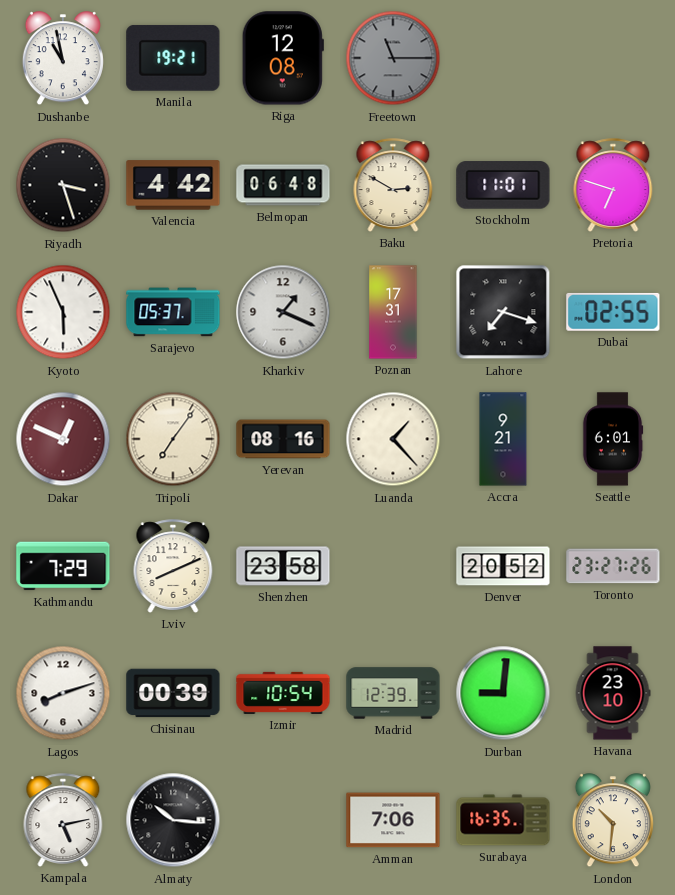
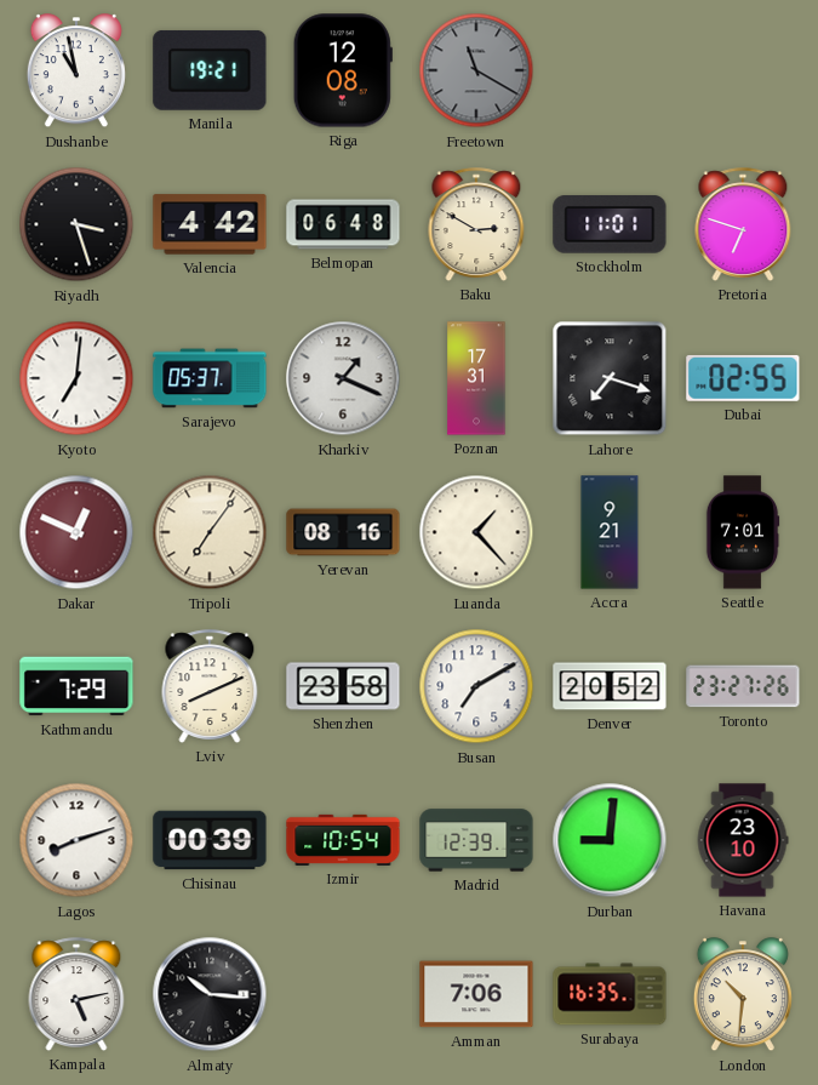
Freetown: 11:15 -> 11:20
Kyoto: 5:56 -> 7:01
Seattle: 6:01 -> 7:01
Busan: none -> 7:10
